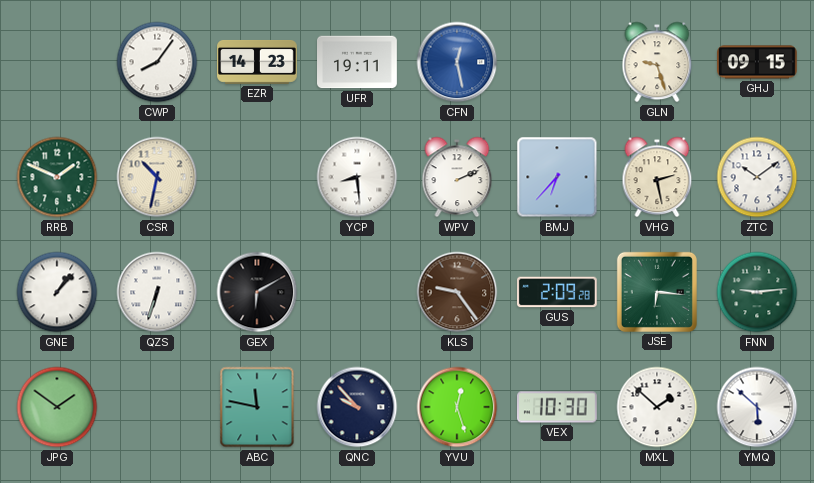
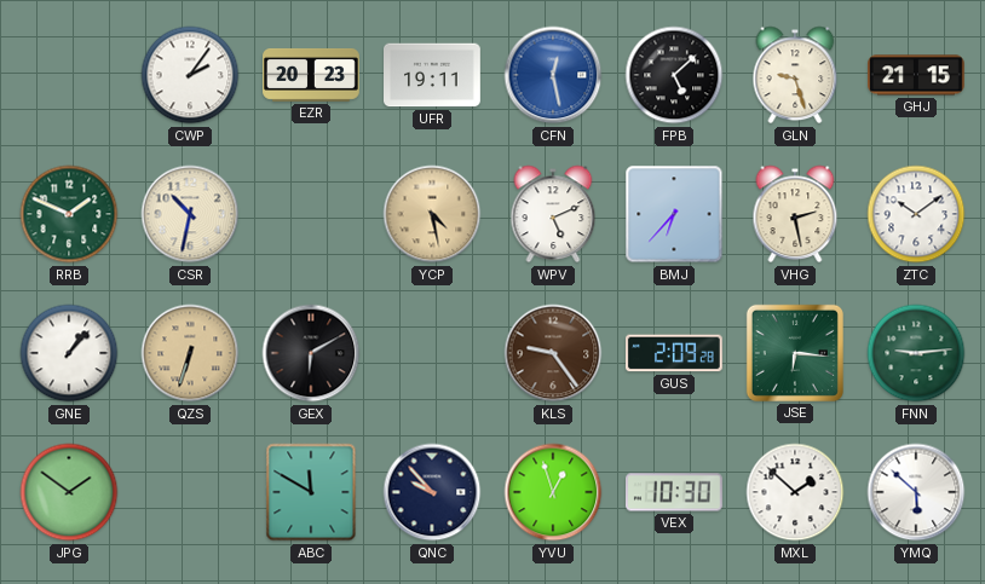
CWP: 8:06 -> 2:06
EZR: 14:23 -> 20:23
FPB: none -> 5:08
GHJ: 09:15 -> 21:15
YCP: 8:29 -> 4:28
YCP dial: white -> champagne
WPV: 2:11 -> 5:11
QZS dial: white -> champagne
ABC: 11:47 -> 11:50
YVU: 12:27 -> 12:57
